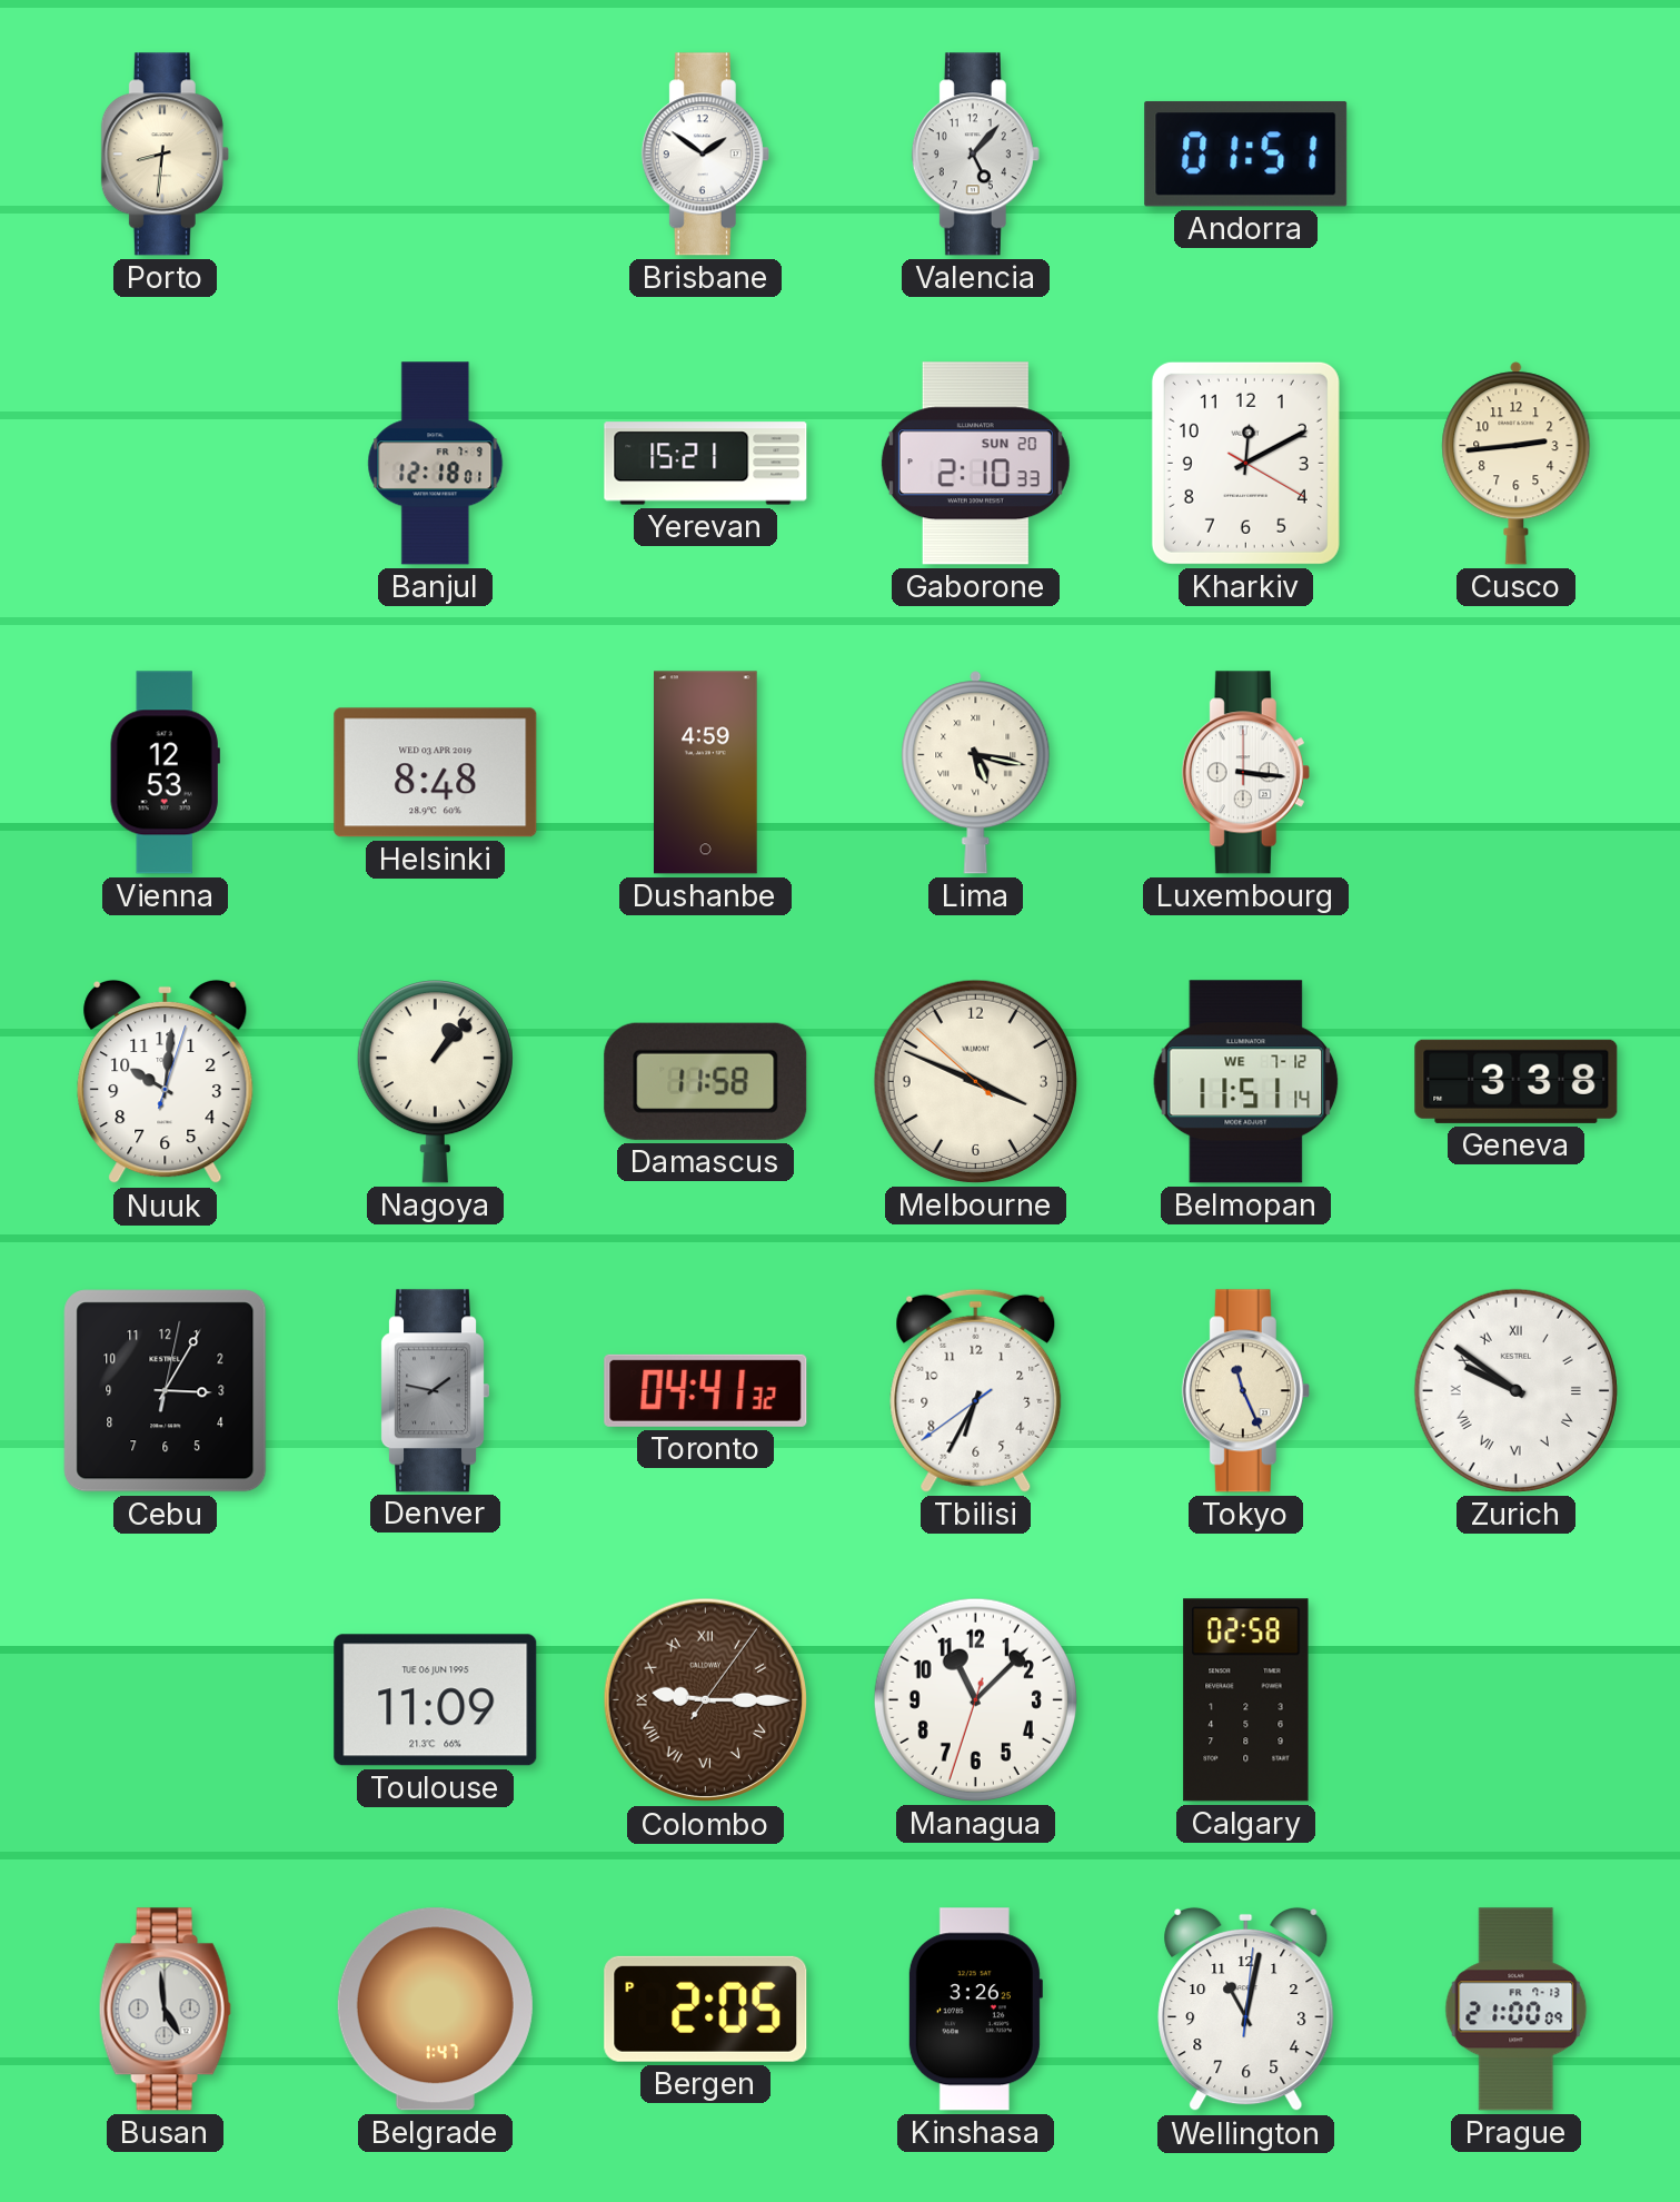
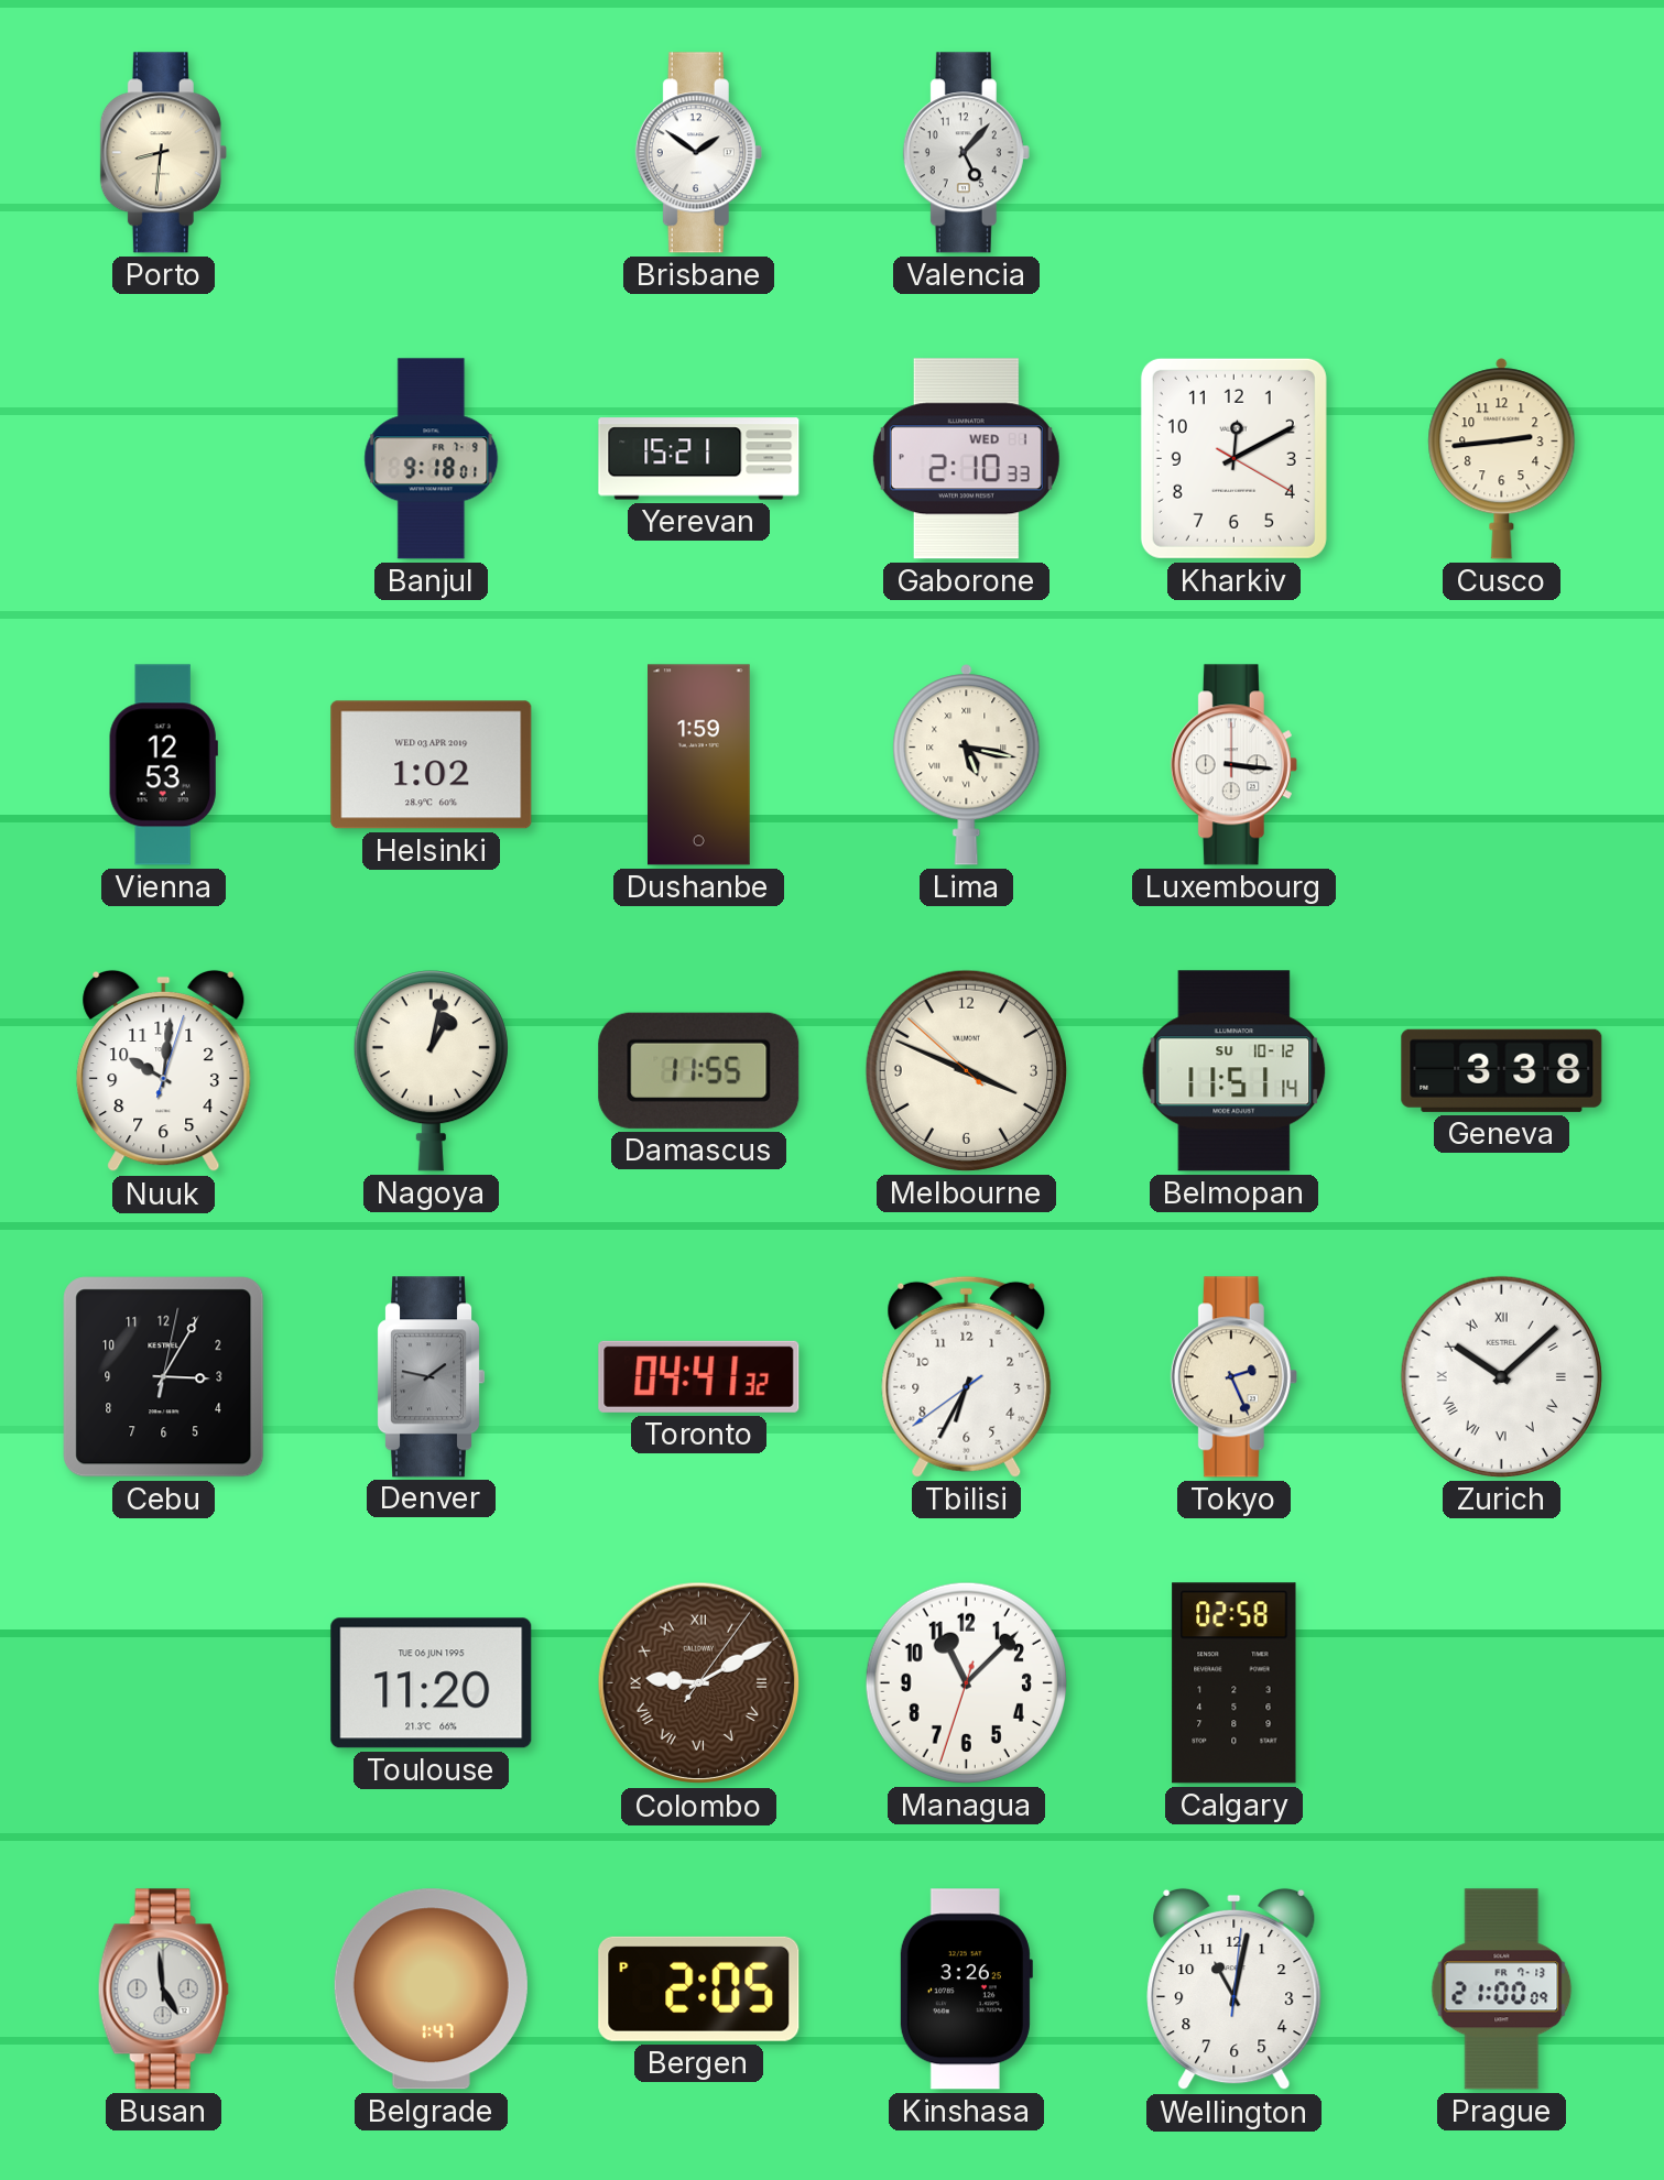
Andorra: 01:51 -> none
Banjul: 12:18 -> 9:18
Gaborone date: SUN 20 -> WED 1
Helsinki: 8:48 -> 1:02
Dushanbe: 4:59 -> 1:59
Nagoya: 1:07 -> 1:02
Damascus: 11:58 -> 11:55
Belmopan date: WE 7-12 -> SU 10-12
Tokyo: 11:26 -> 2:26
Zurich: 9:51 -> 10:08
Toulouse: 11:09 -> 11:20
Colombo: 9:15 -> 9:10
